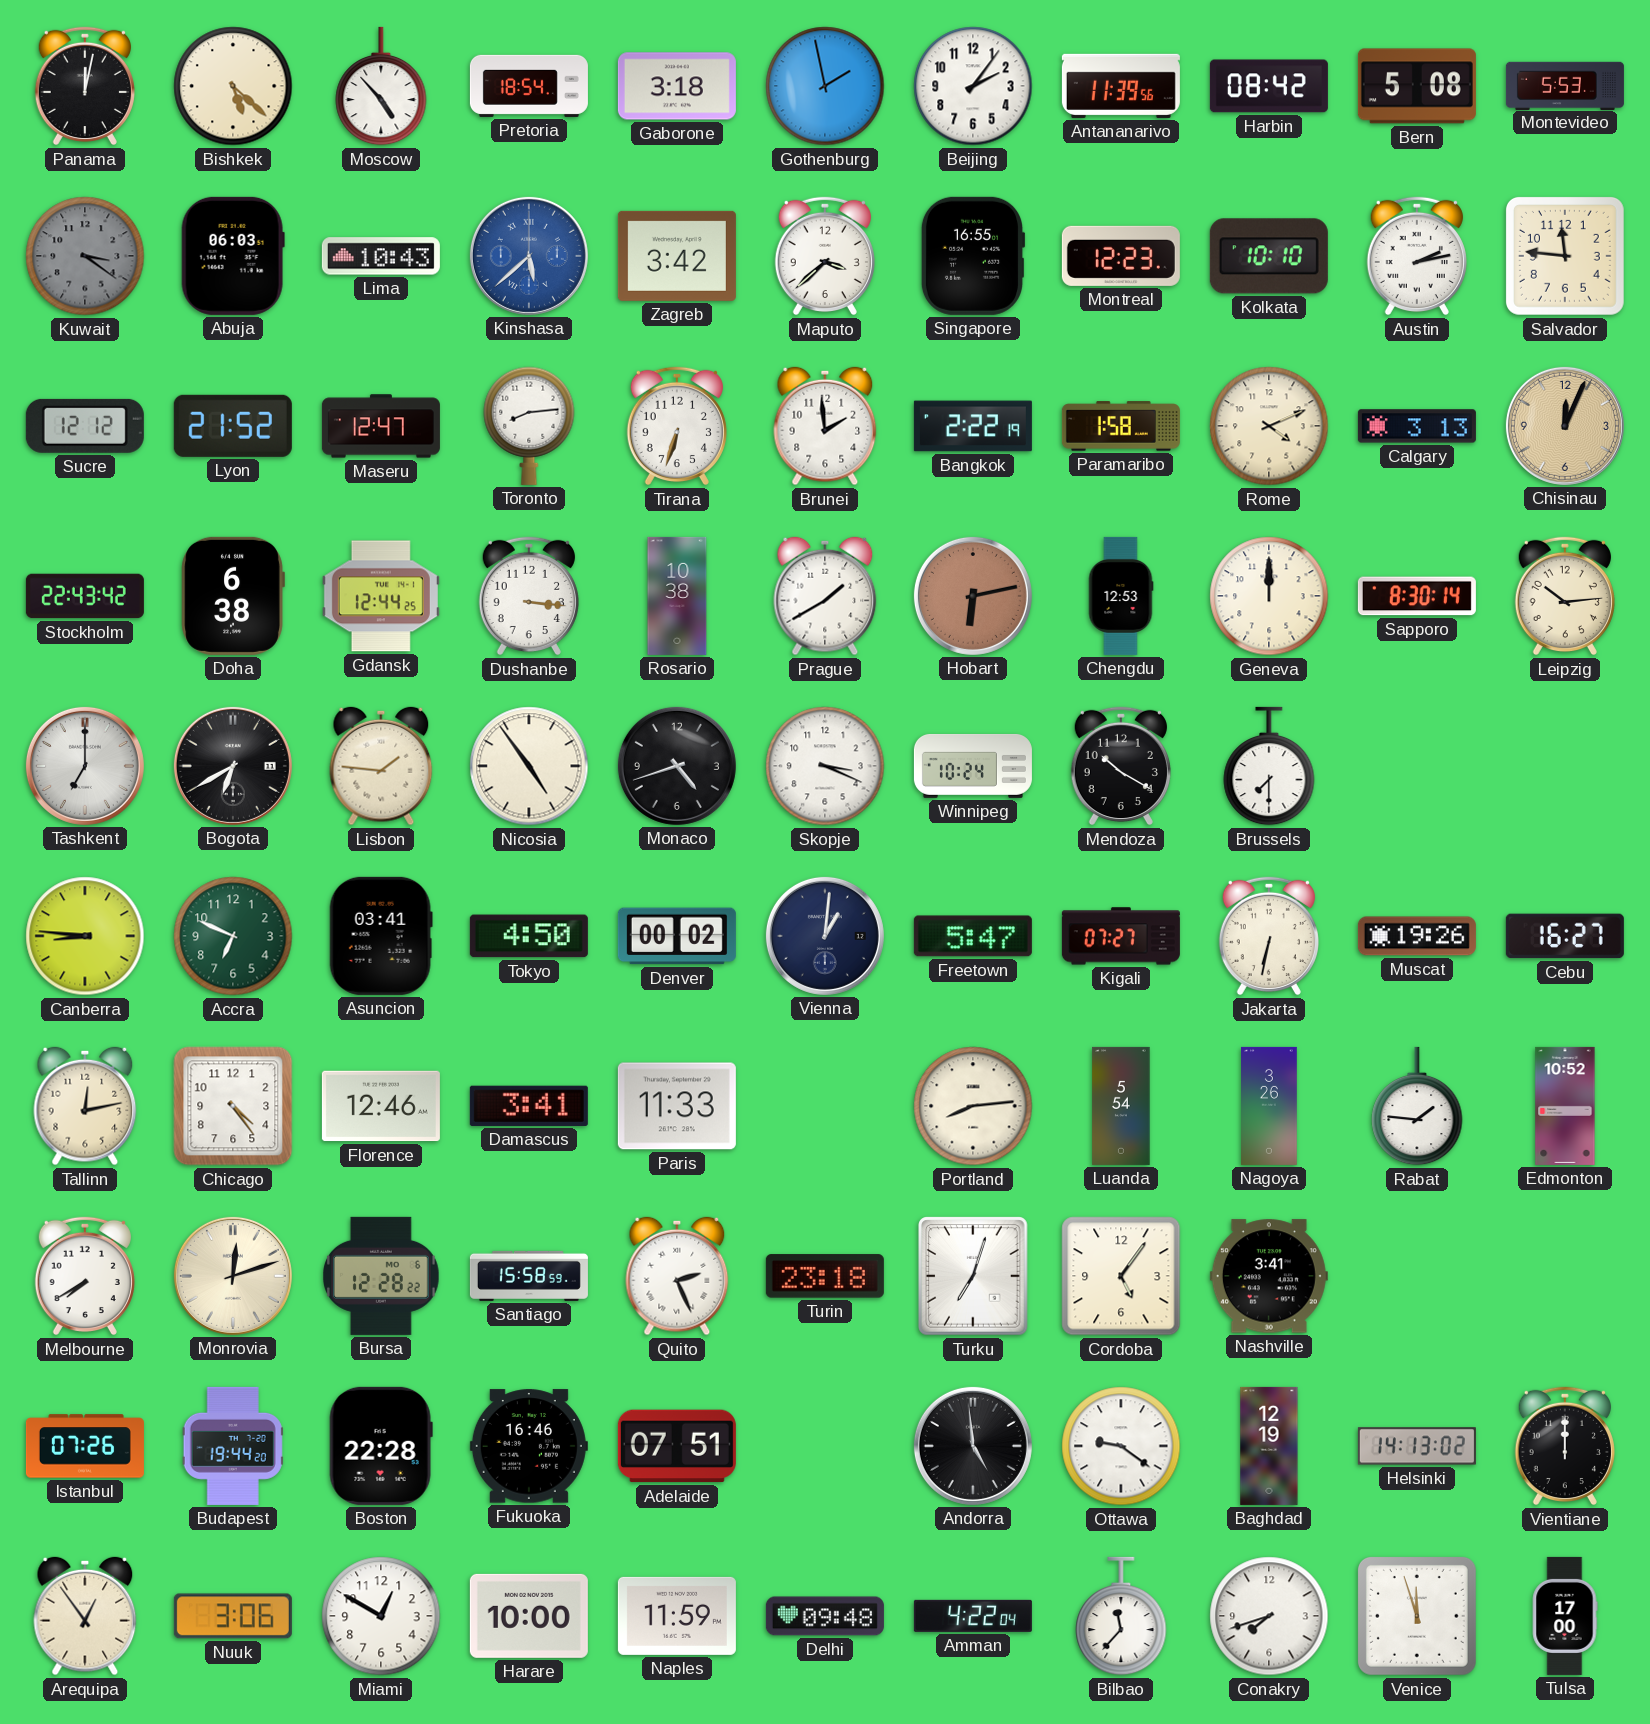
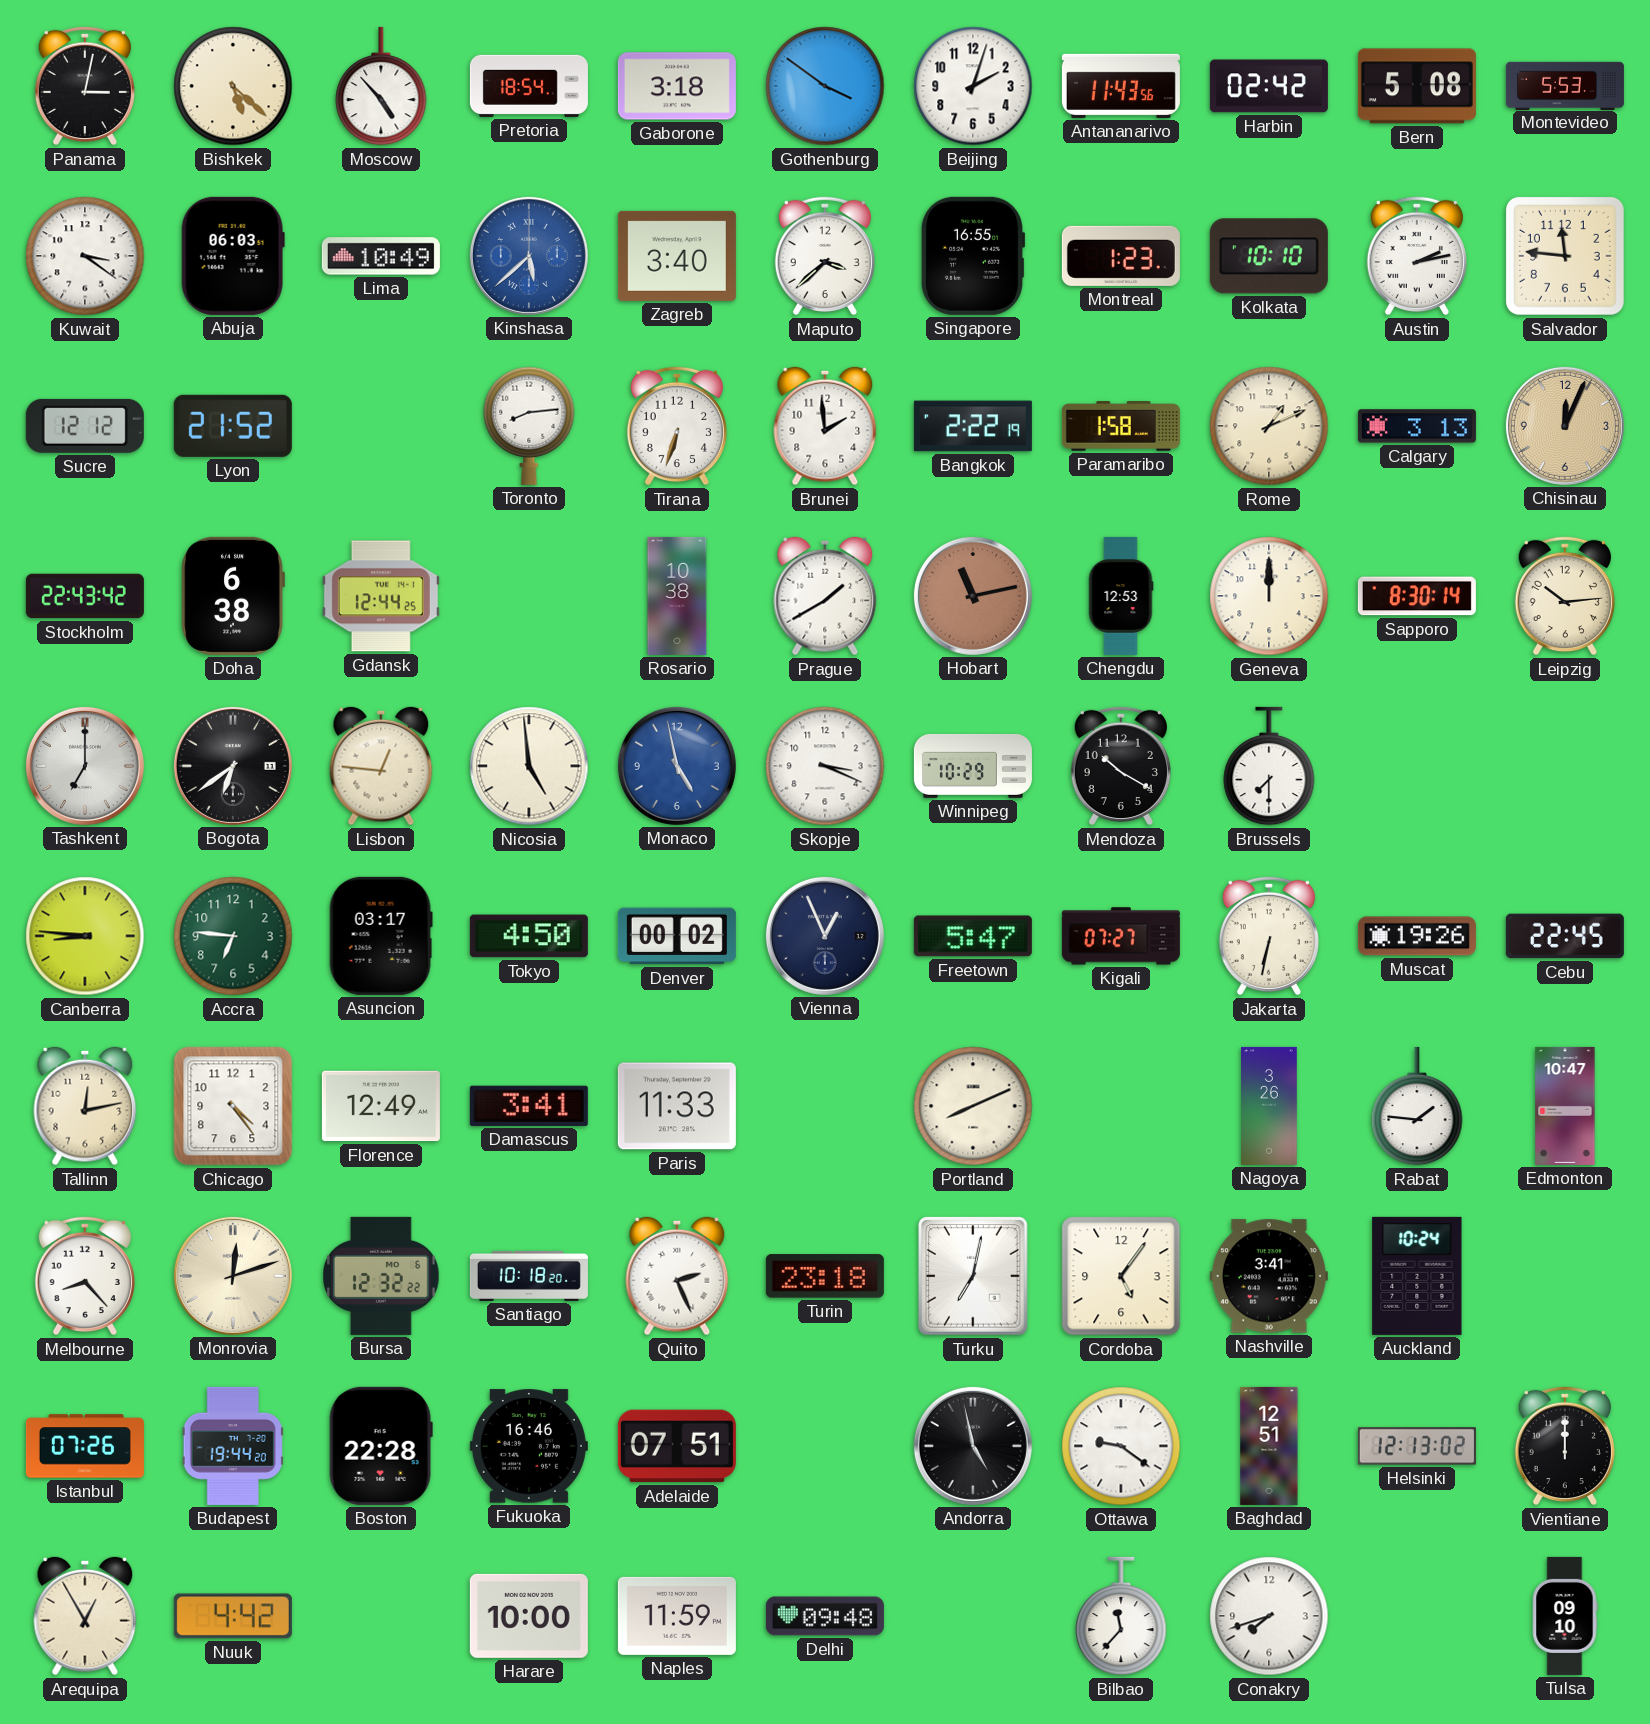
Panama: 12:02 -> 3:02
Gothenburg: 1:58 -> 3:51
Beijing: 2:06 -> 2:03
Antananarivo: 11:39 -> 11:43
Harbin: 08:42 -> 02:42
Kuwait dial: grey -> white
Lima: 10:43 -> 10:49
Zagreb: 3:42 -> 3:40
Montreal: 12:23 -> 1:23
Maseru: 12:47 -> none
Rome: 4:11 -> 1:11
Dushanbe: 3:16 -> none
Hobart: 6:13 -> 11:13
Bogota: 6:40 -> 6:39
Lisbon: 1:46 -> 12:46
Nicosia: 4:54 -> 4:59
Monaco: 4:42 -> 4:58
Monaco dial: black -> blue
Winnipeg: 10:24 -> 10:29
Accra: 6:49 -> 6:46
Asuncion: 03:41 -> 03:17
Vienna: 1:01 -> 12:56
Cebu: 16:27 -> 22:45
Florence: 12:46 -> 12:49
Portland: 8:14 -> 8:11
Luanda: 5:54 -> none
Edmonton: 10:52 -> 10:47
Melbourne: 7:40 -> 8:23
Bursa: 12:28 -> 12:32
Santiago: 15:58 -> 10:18
Turku: 7:03 -> 7:02
Auckland: none -> 10:24
Andorra: 4:59 -> 4:58
Baghdad: 12:19 -> 12:51
Helsinki: 14:13 -> 12:13
Arequipa: 12:54 -> 12:55
Nuuk: 3:06 -> 4:42
Miami: 12:50 -> none
Amman: 4:22 -> none
Venice: 11:57 -> none
Tulsa: 17:00 -> 09:10
